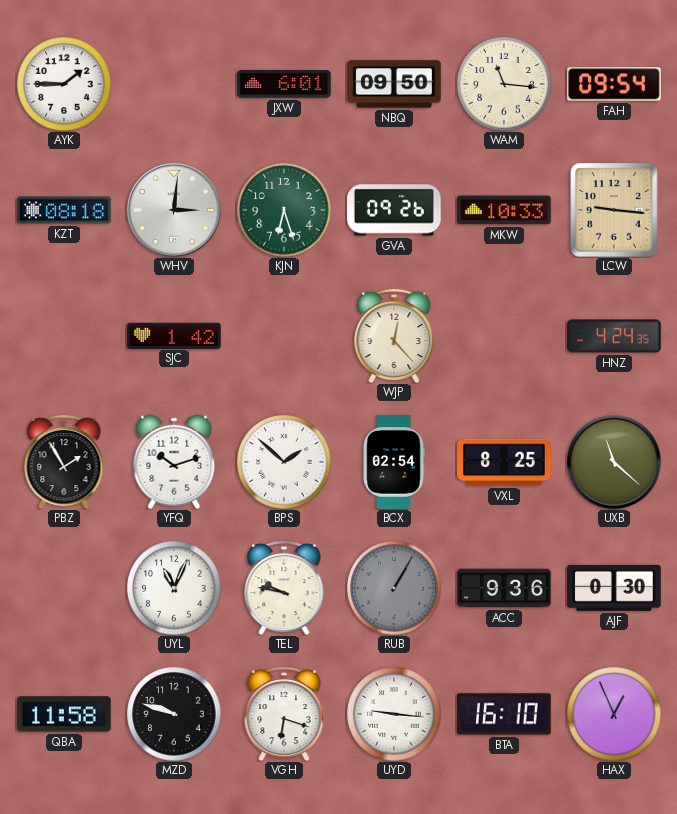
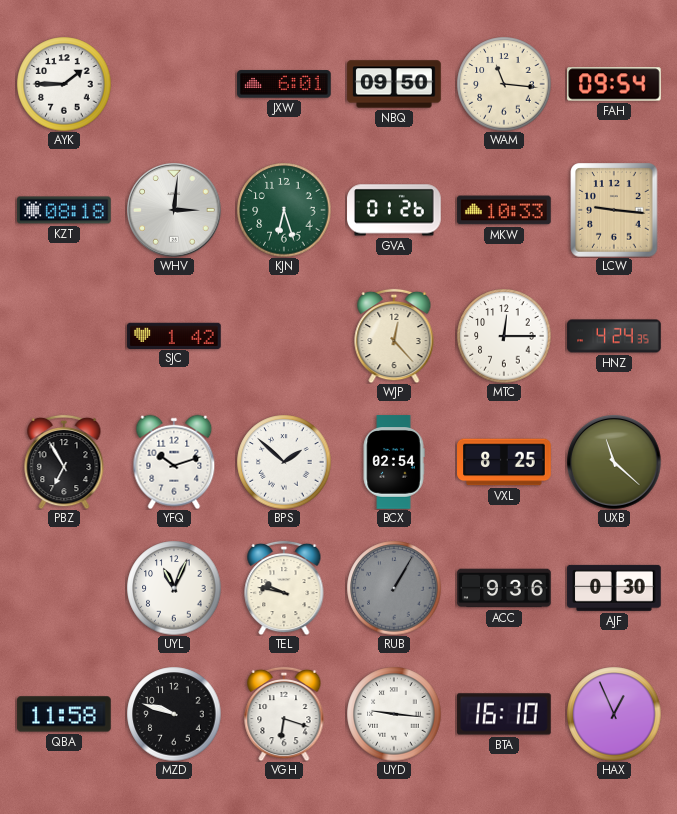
GVA: 09:26 -> 01:26
MTC: none -> 12:15
PBZ: 1:55 -> 6:55
